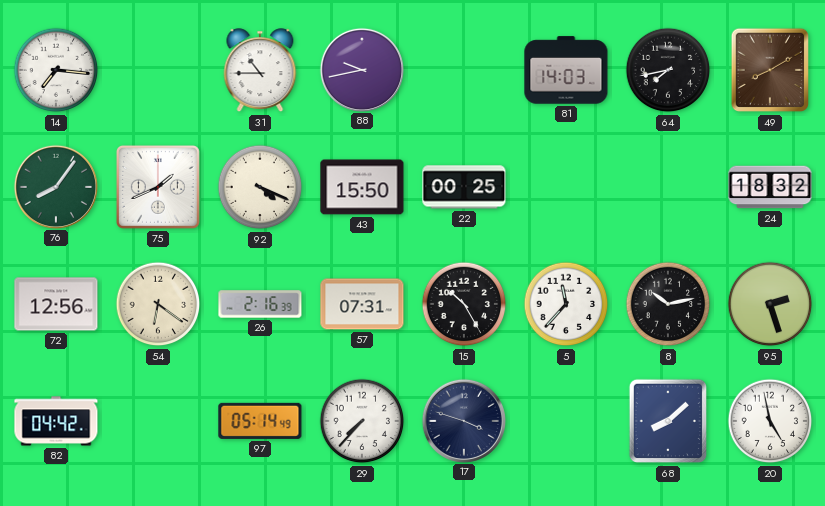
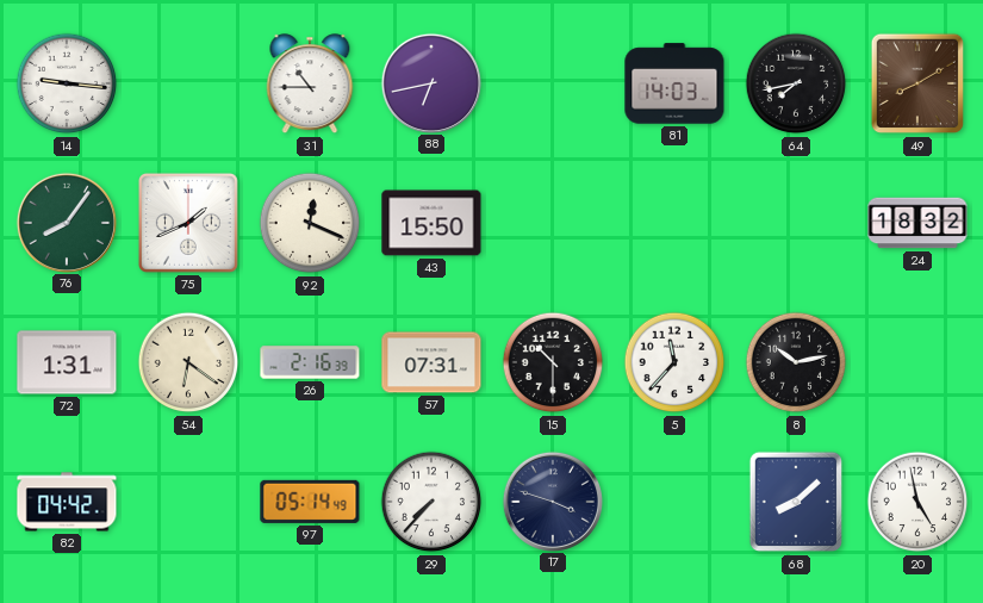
14: 7:16 -> 9:16
88: 9:43 -> 6:43
92: 4:19 -> 12:19
22: 00:25 -> none
72: 12:56 -> 1:31
15: 10:25 -> 10:30
95: 2:27 -> none
